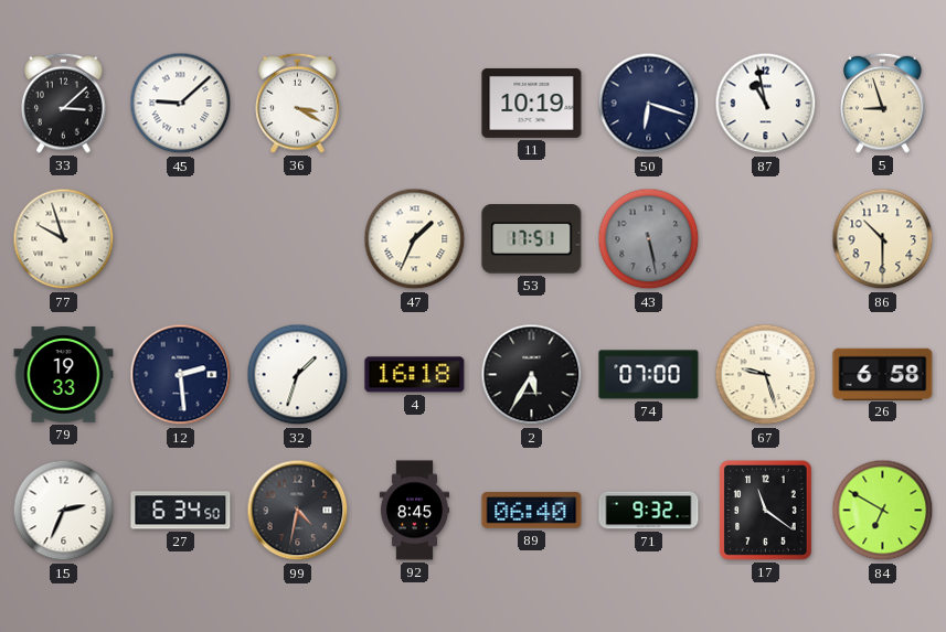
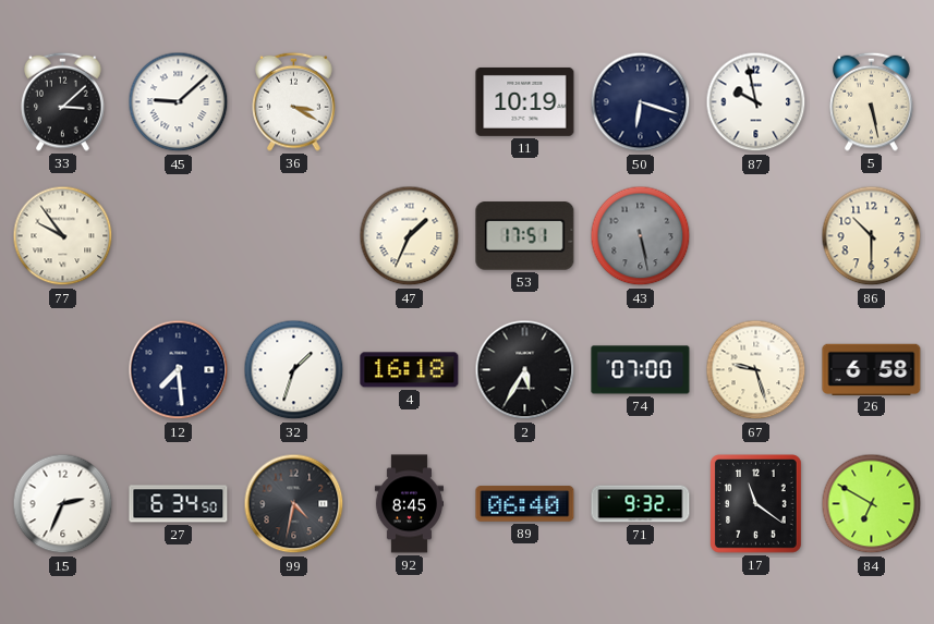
87: 10:58 -> 9:58
5: 8:57 -> 5:28
77: 9:57 -> 9:54
79: 19:33 -> none
12: 2:29 -> 7:29
